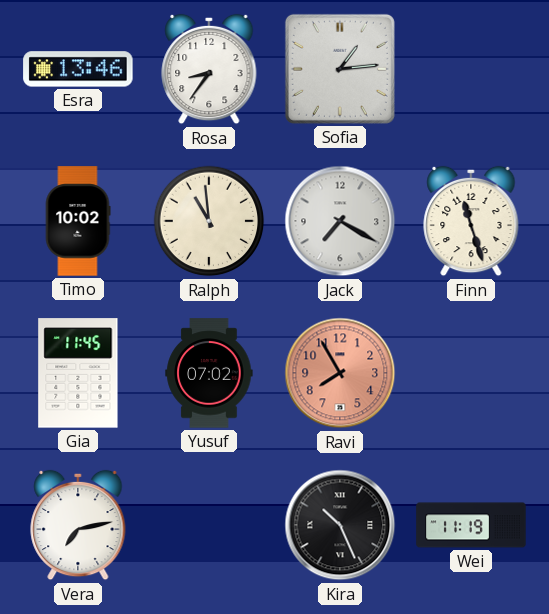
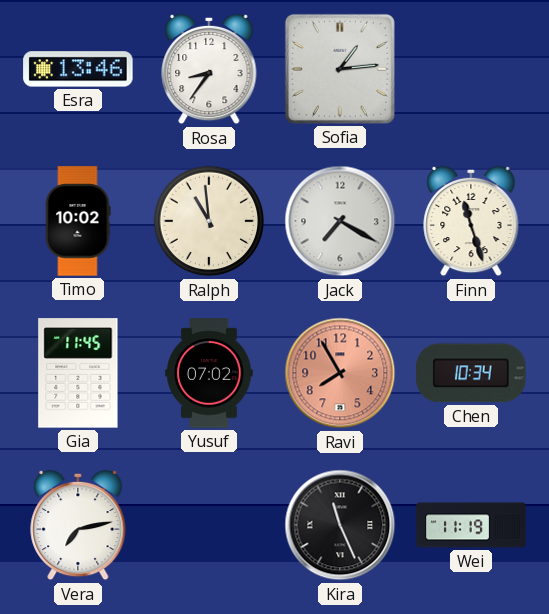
Chen: none -> 10:34
Kira: 10:26 -> 11:26
